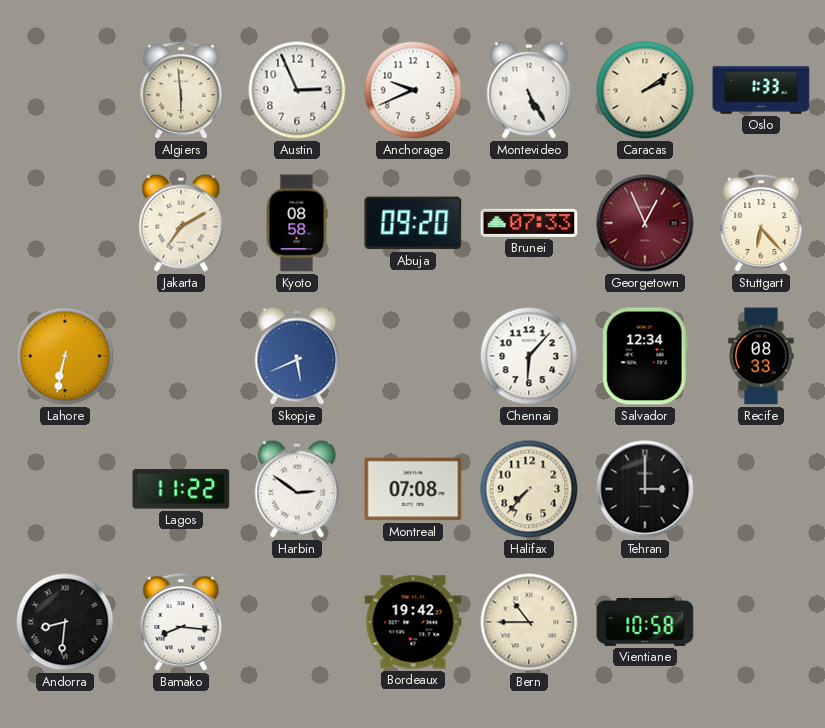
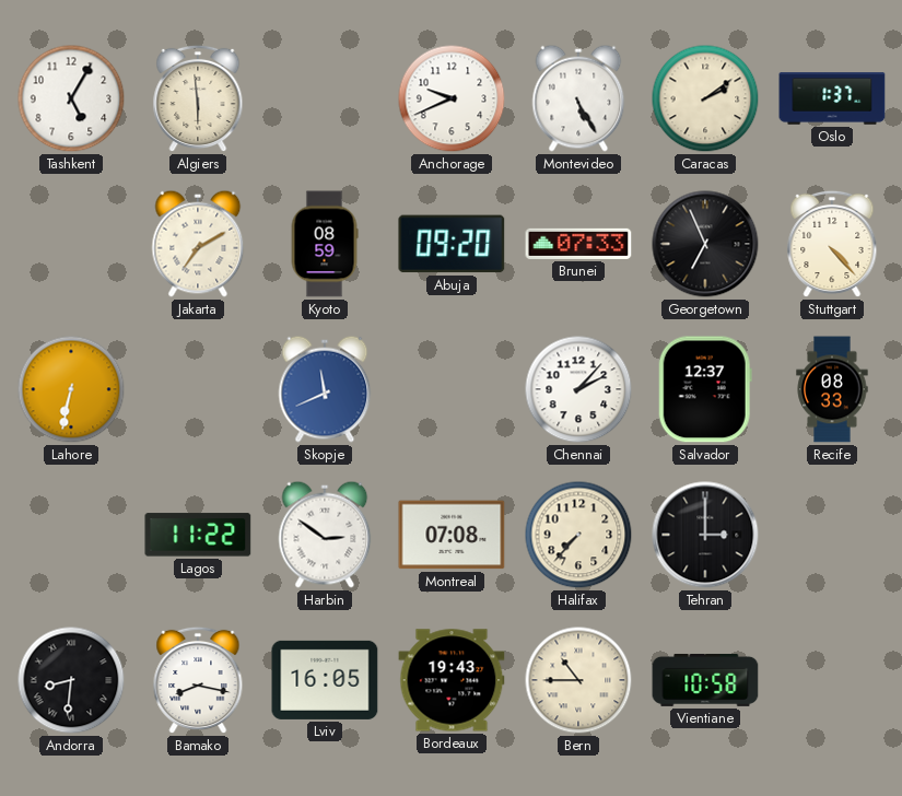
Tashkent: none -> 5:05
Austin: 2:56 -> none
Oslo: 1:33 -> 1:37
Kyoto: 08:58 -> 08:59
Georgetown: 12:56 -> 6:56
Georgetown dial: burgundy -> black
Stuttgart: 6:23 -> 4:23
Skopje: 5:41 -> 11:41
Chennai: 6:07 -> 2:07
Salvador: 12:34 -> 12:37
Bamako: 8:16 -> 8:17
Lviv: none -> 16:05
Bordeaux: 19:42 -> 19:43
